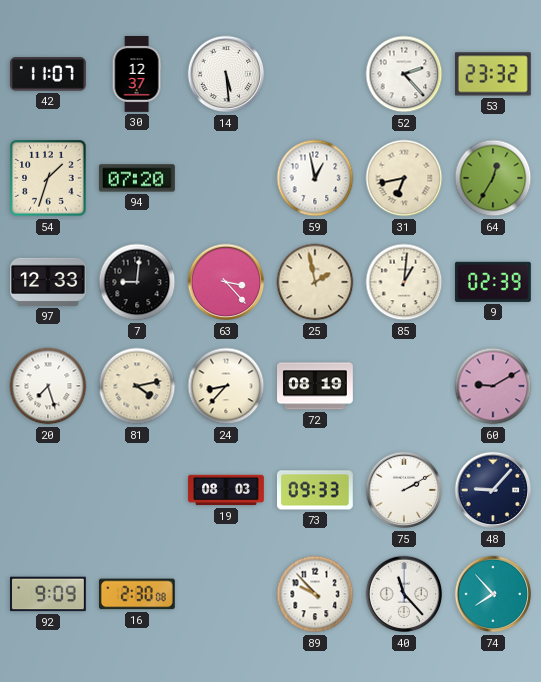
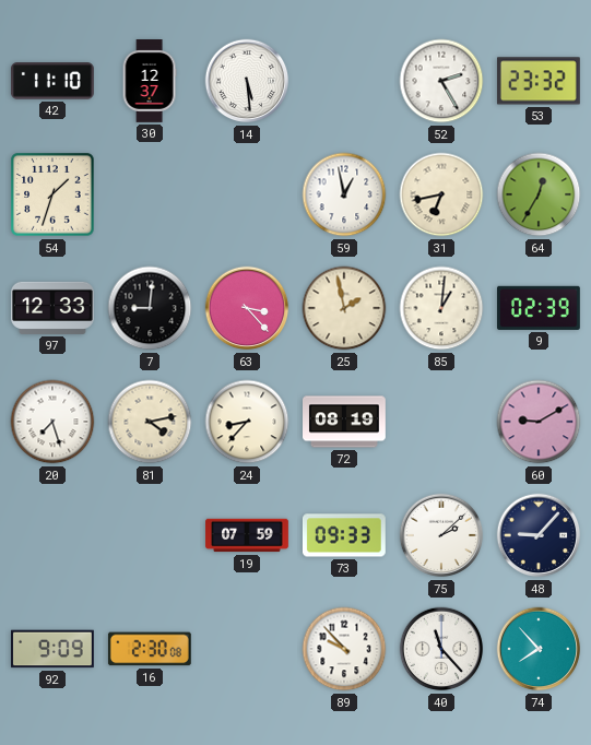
42: 11:07 -> 11:10
52: 2:23 -> 2:25
94: 07:20 -> none
19: 08:03 -> 07:59
75: 2:10 -> 2:08
